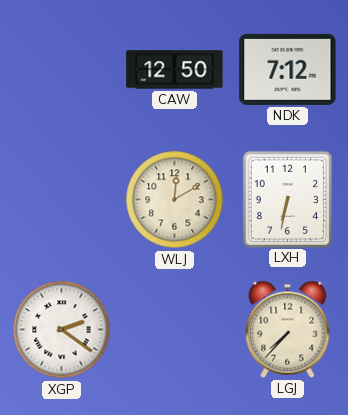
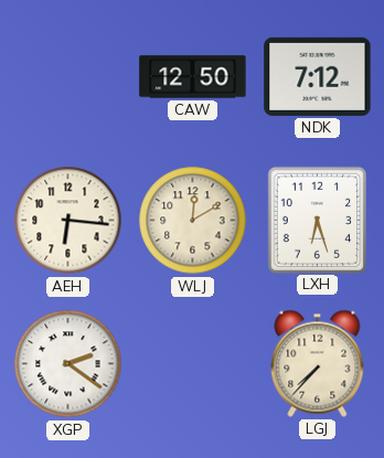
AEH: none -> 6:16
LXH: 6:32 -> 6:27
